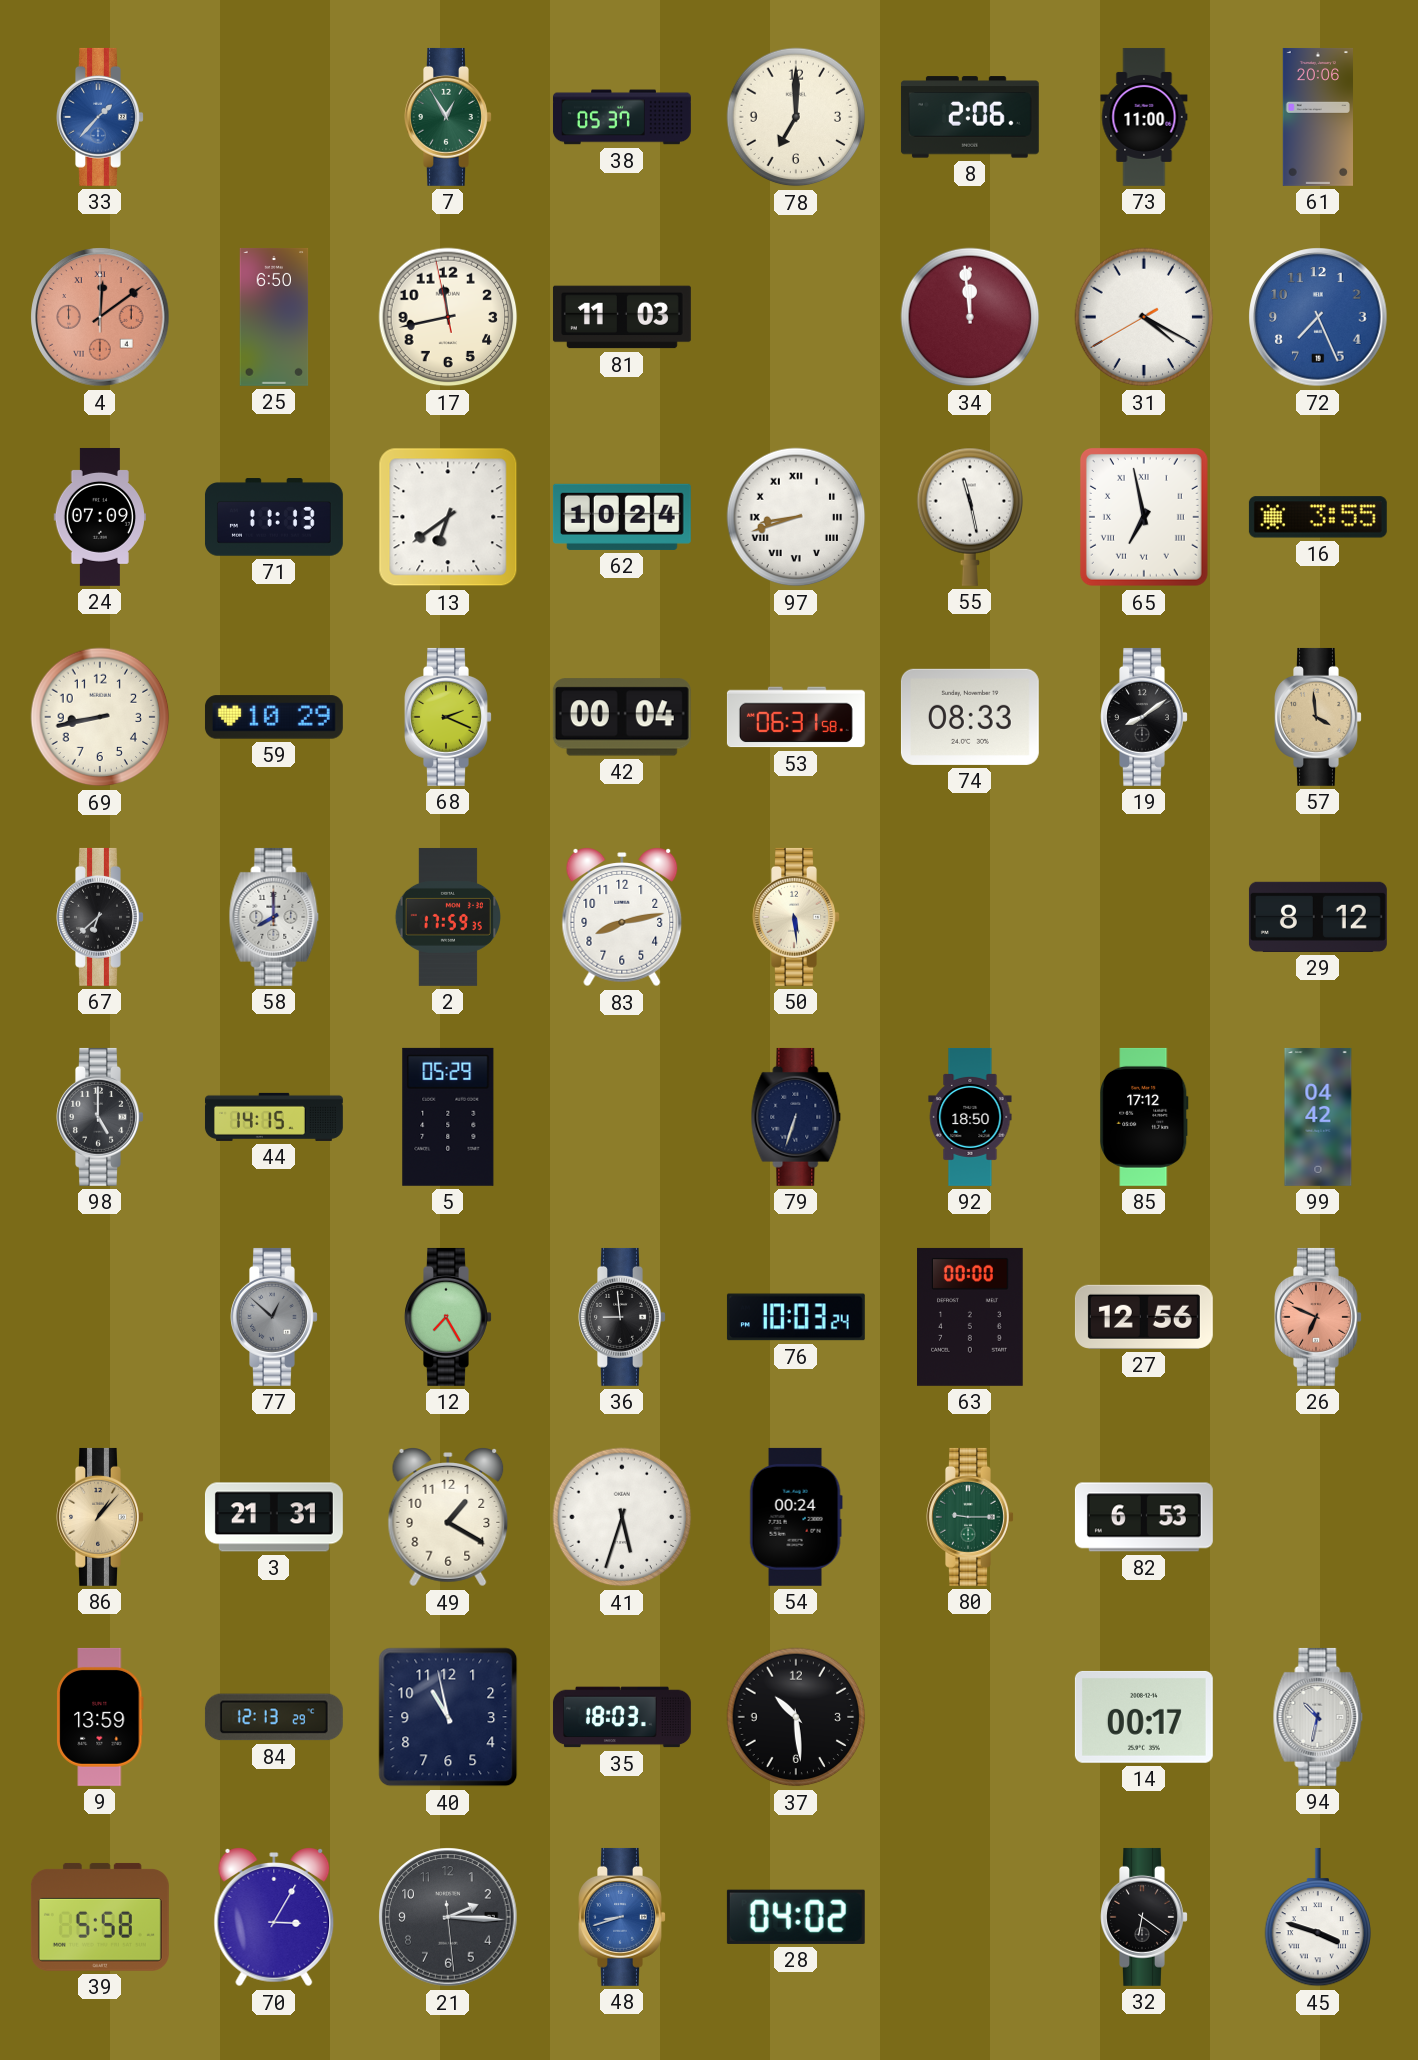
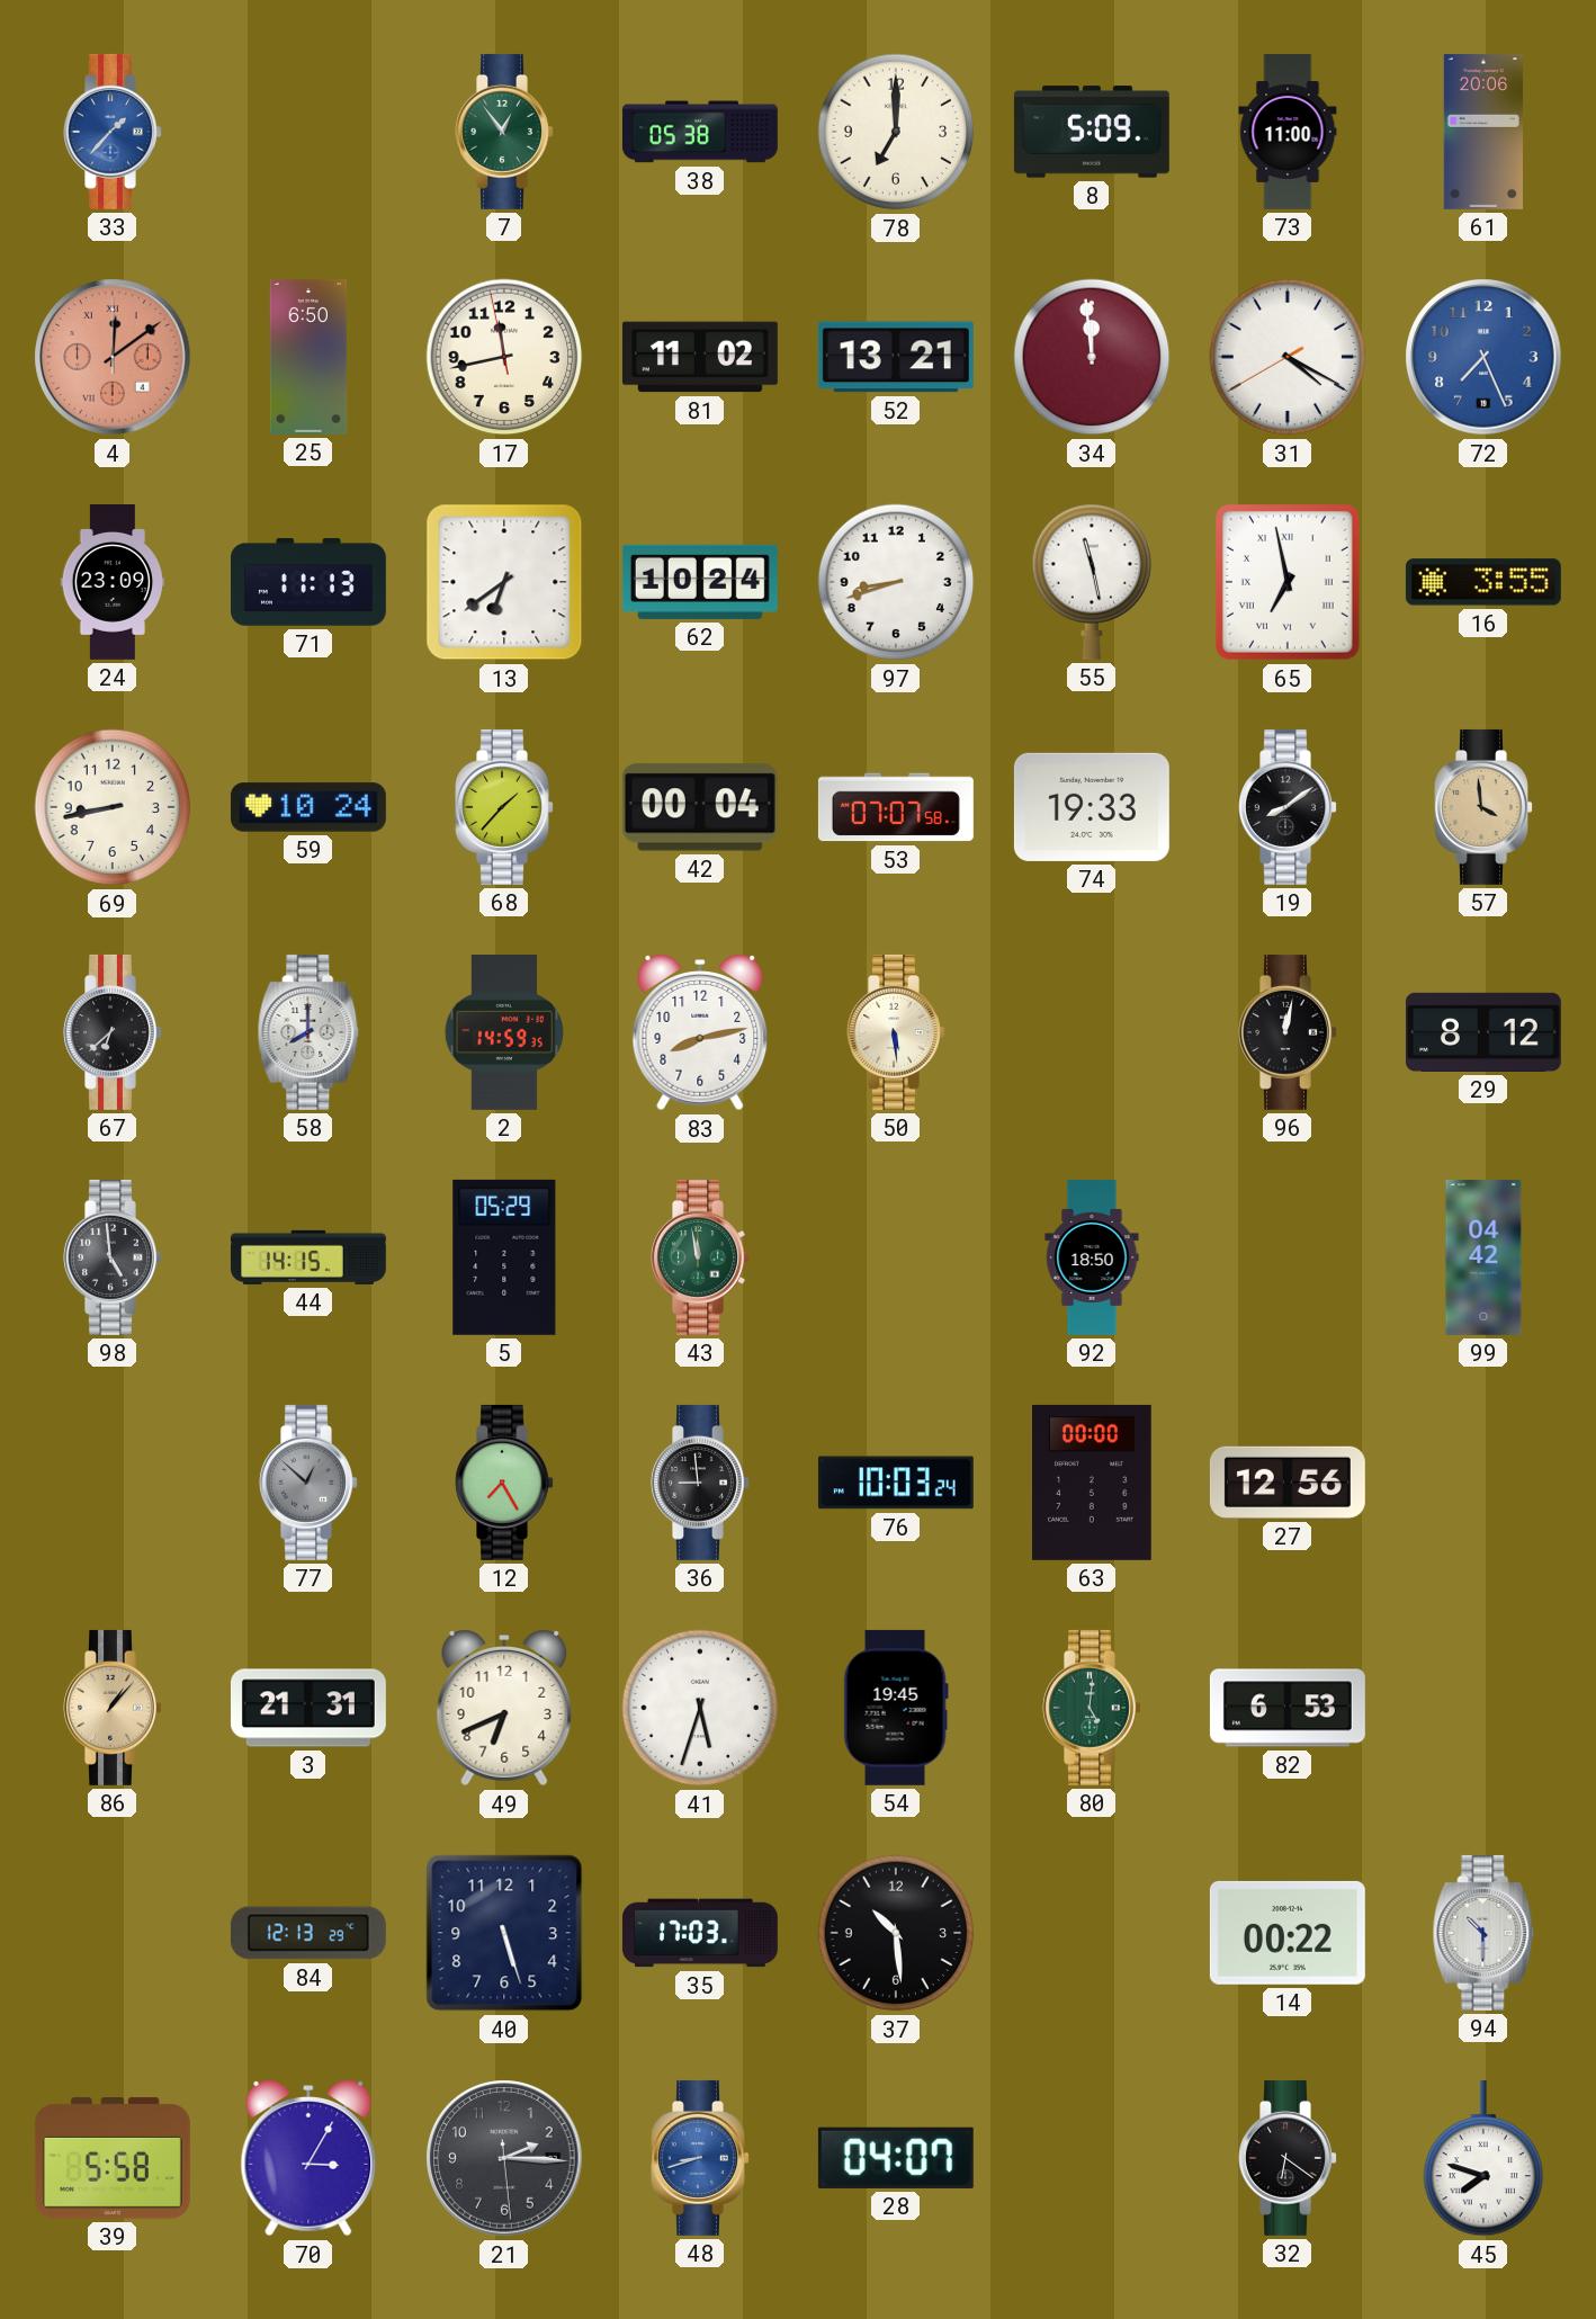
7: 12:55 -> 12:54
38: 05:37 -> 05:38
8: 2:06 -> 5:09
81: 11:03 -> 11:02
52: none -> 13:21
24: 07:09 -> 23:09
97 numerals: Roman -> Arabic
59: 10:29 -> 10:24
68: 2:19 -> 1:37
53: 06:31 -> 07:07
74: 08:33 -> 19:33
2: 17:59 -> 14:59
96: none -> 12:02
98: 5:00 -> 4:59
43: none -> 11:58
79: 6:33 -> none
85: 17:12 -> none
26: 6:49 -> none
49: 1:20 -> 6:41
54: 00:24 -> 19:45
80: 9:15 -> 5:01
9: 13:59 -> none
40: 10:58 -> 5:27
35: 18:03 -> 17:03
14: 00:17 -> 00:22
94: 10:32 -> 10:30
28: 04:02 -> 04:07
45: 3:48 -> 7:48
